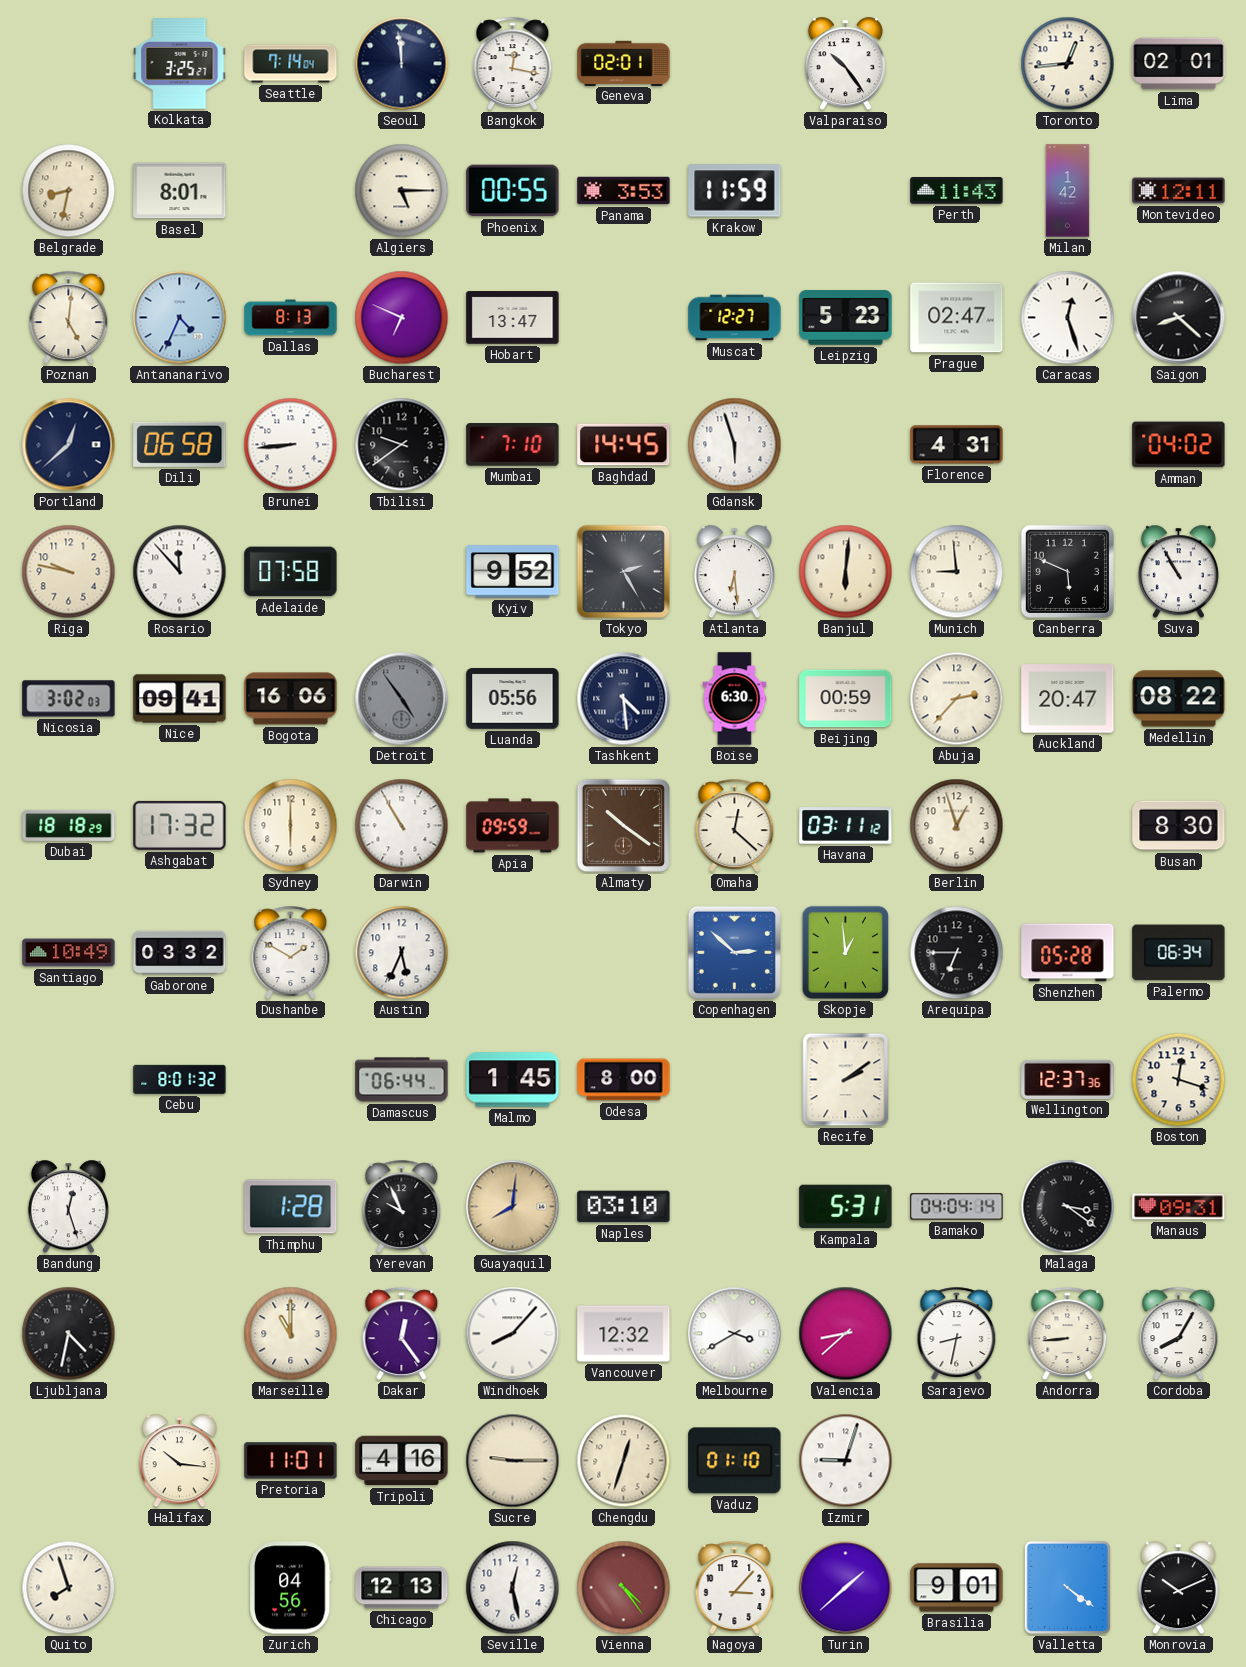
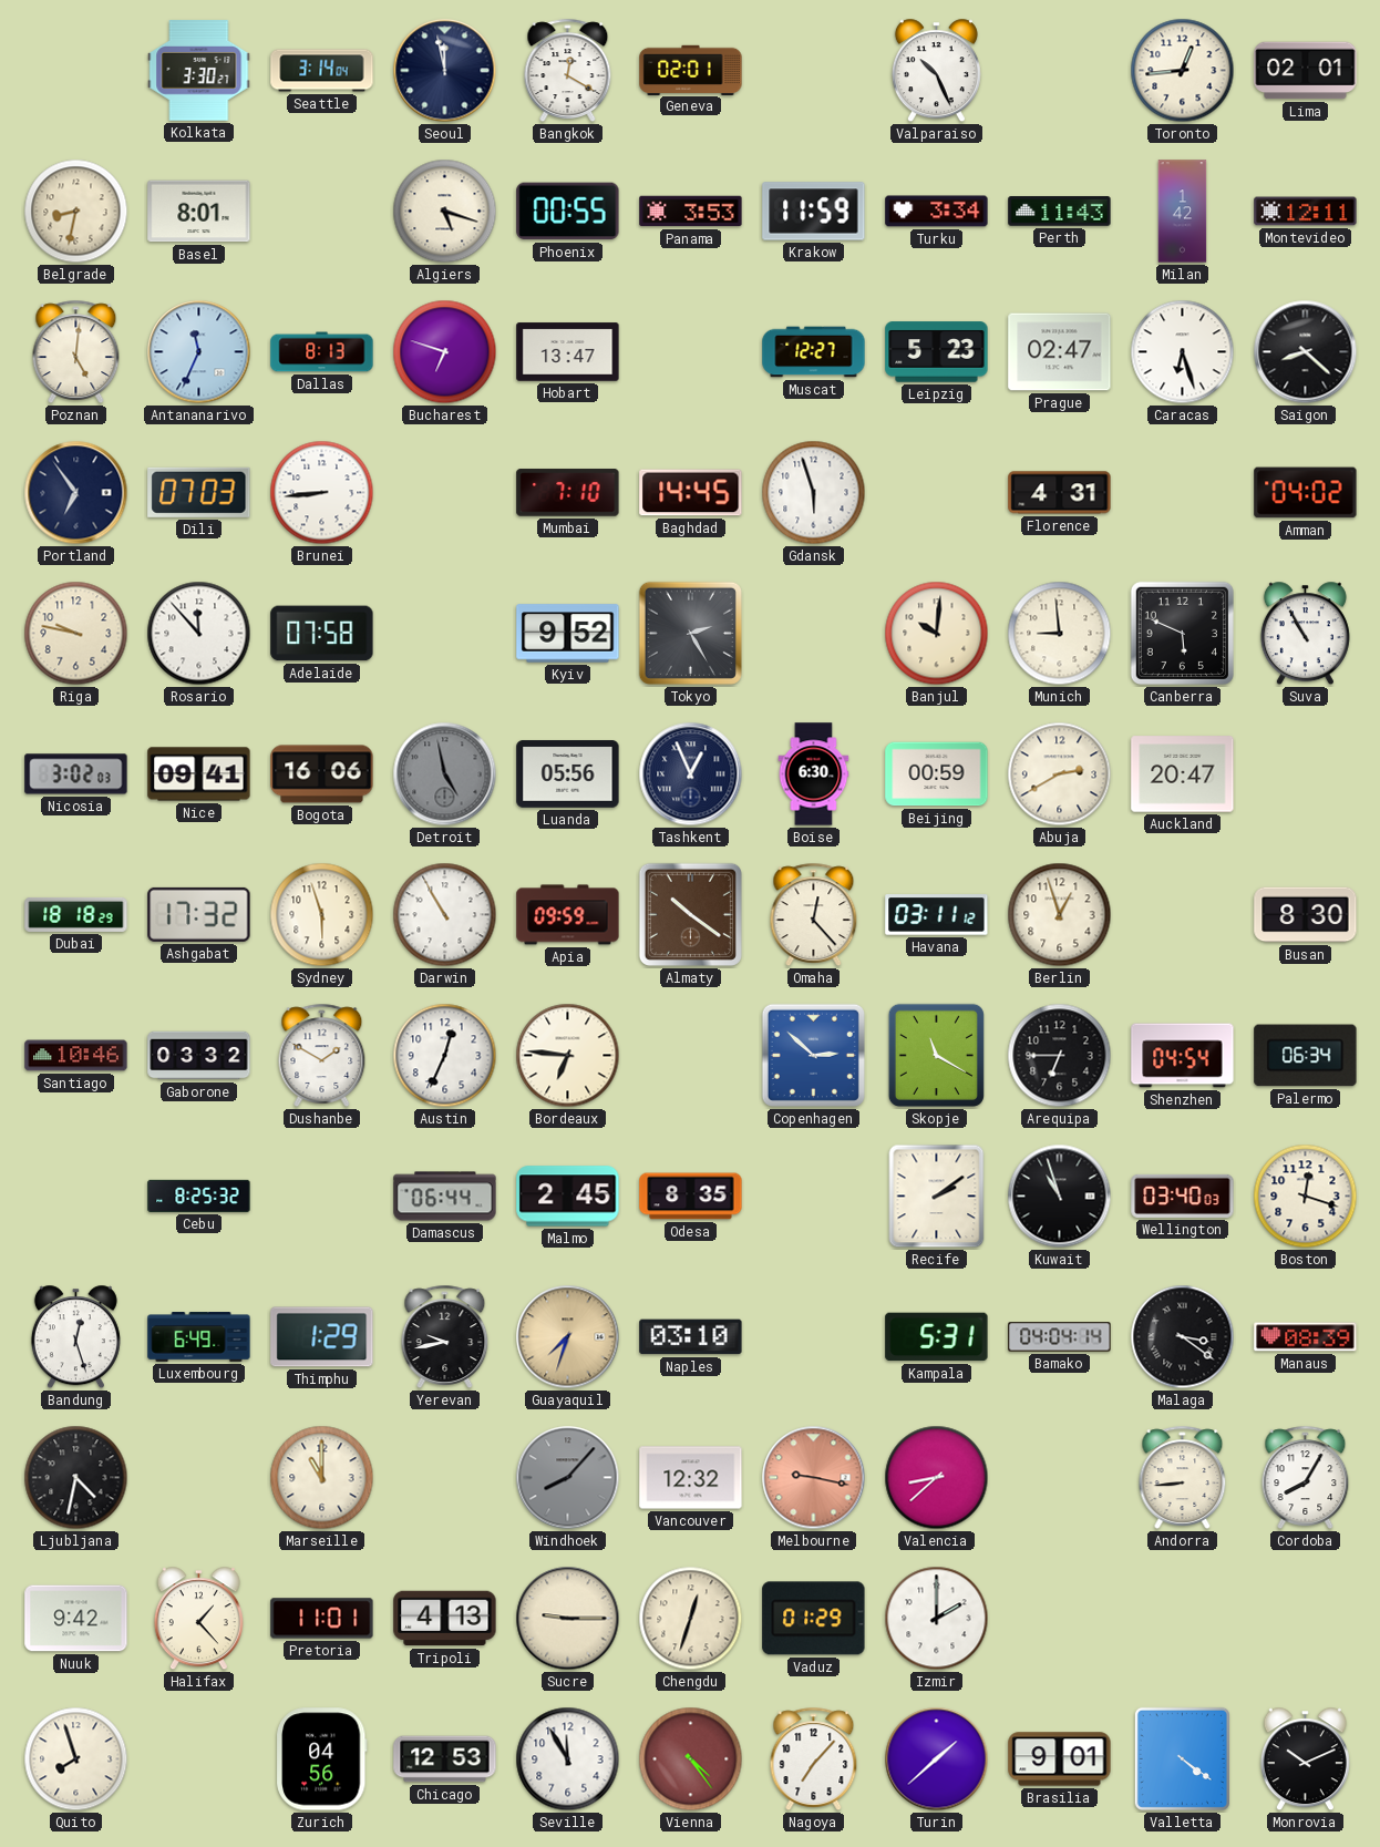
Kolkata: 3:25 -> 3:30
Seattle: 7:14 -> 3:14
Seoul: 11:59 -> 11:58
Bangkok: 12:17 -> 12:20
Valparaiso: 10:24 -> 10:26
Algiers: 5:15 -> 5:18
Turku: none -> 3:34
Antananarivo: 4:34 -> 11:34
Bucharest: 6:49 -> 6:48
Caracas: 12:27 -> 6:27
Portland: 12:38 -> 6:54
Dili: 06:58 -> 07:03
Tbilisi: 9:39 -> none
Atlanta: 6:29 -> none
Banjul: 6:01 -> 10:01
Detroit: 4:54 -> 4:58
Tashkent: 4:29 -> 12:56
Abuja: 2:37 -> 2:40
Medellin: 08:22 -> none
Sydney: 6:00 -> 5:57
Omaha: 12:22 -> 12:23
Santiago: 10:49 -> 10:46
Austin: 5:34 -> 12:34
Bordeaux: none -> 6:46
Skopje: 12:59 -> 11:20
Shenzhen: 05:28 -> 04:54
Cebu: 8:01 -> 8:25
Malmo: 1:45 -> 2:45
Odesa: 8:00 -> 8:35
Kuwait: none -> 10:57
Wellington: 12:37 -> 03:40
Luxembourg: none -> 6:49
Thimphu: 1:28 -> 1:29
Yerevan: 9:56 -> 9:43
Guayaquil: 8:01 -> 7:33
Manaus: 09:31 -> 08:39
Dakar: 12:24 -> none
Windhoek dial: white -> grey
Melbourne: 3:40 -> 9:17
Melbourne dial: white -> salmon
Sarajevo: 8:32 -> none
Nuuk: none -> 9:42
Halifax: 10:16 -> 1:23
Tripoli: 4:16 -> 4:13
Vaduz: 01:10 -> 01:29
Izmir: 9:03 -> 2:00
Chicago: 12:13 -> 12:53
Seville: 12:28 -> 11:55
Nagoya: 3:07 -> 7:07
